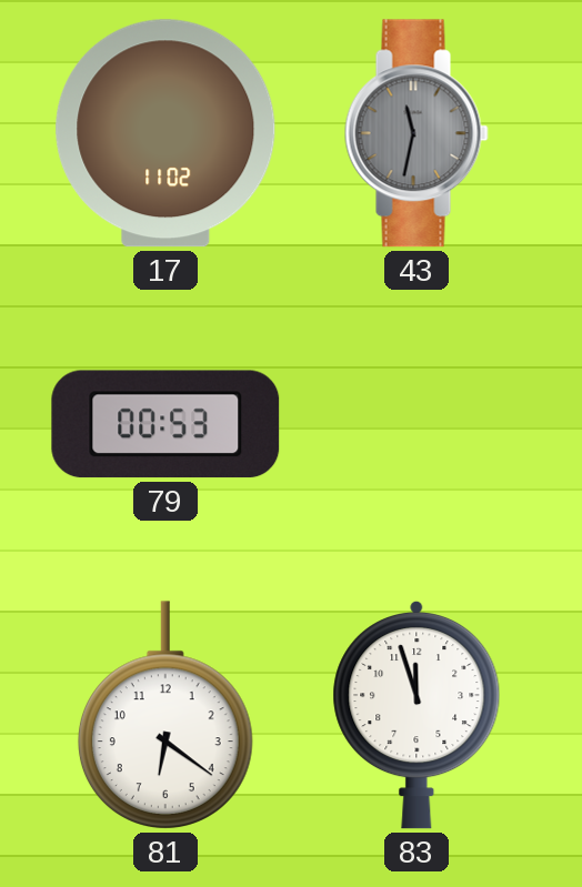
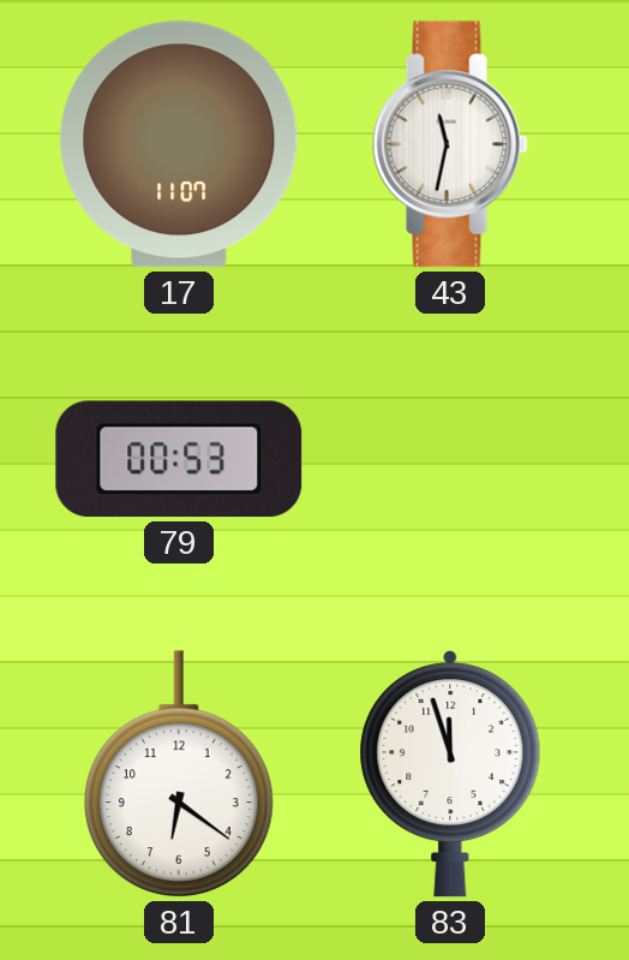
17: 11:02 -> 11:07
43 dial: grey -> white
